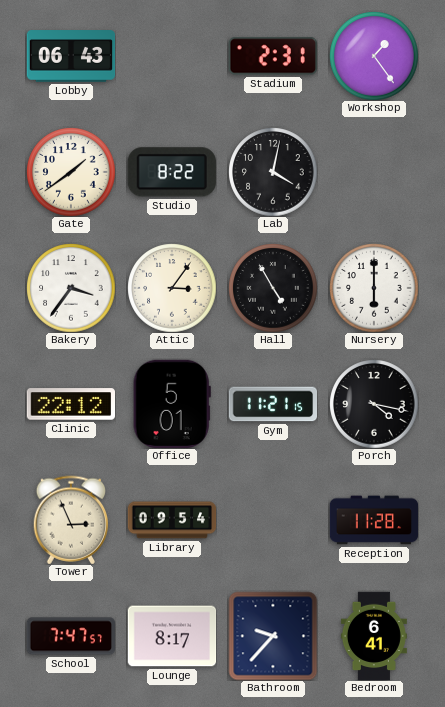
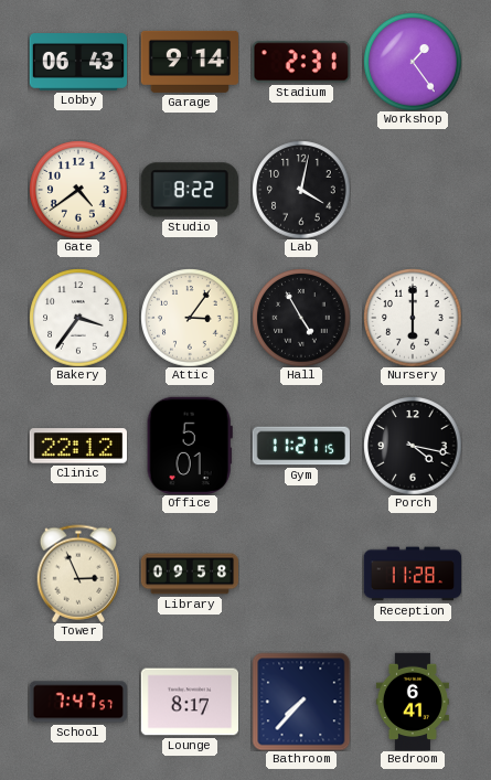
Garage: none -> 9:14
Gate: 1:39 -> 4:39
Library: 09:54 -> 09:58
Bathroom: 9:37 -> 7:37
